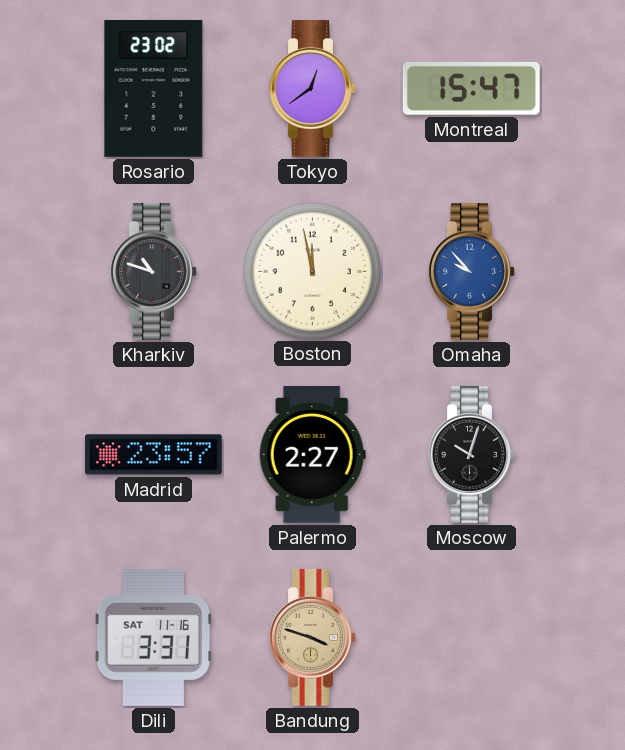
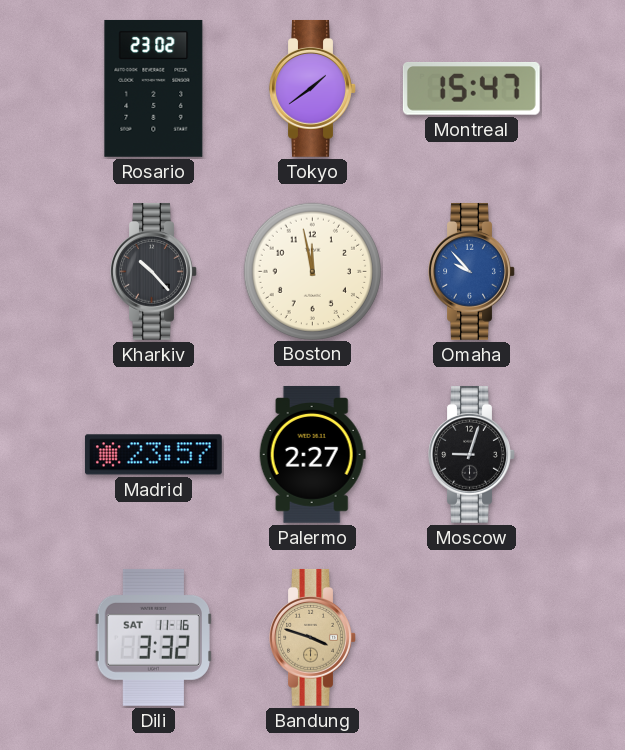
Tokyo: 12:39 -> 1:39
Kharkiv: 10:48 -> 10:23
Moscow: 10:03 -> 9:03
Dili: 3:31 -> 3:32
